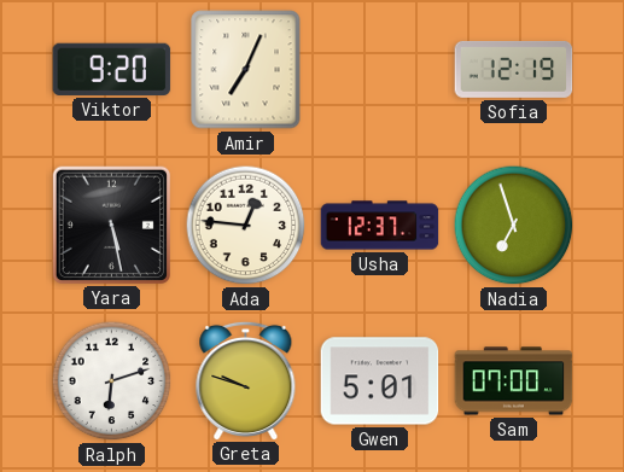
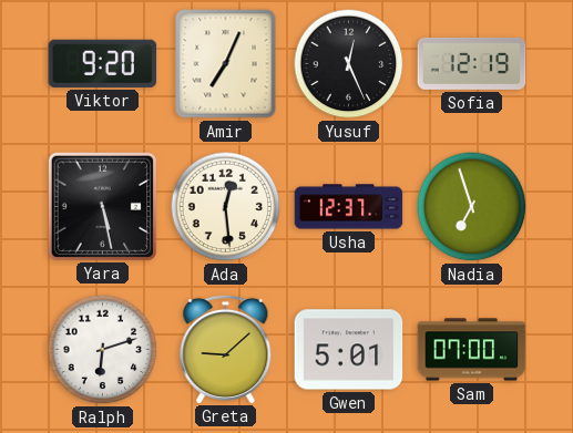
Yusuf: none -> 12:26
Ada: 12:46 -> 12:29
Greta: 9:48 -> 9:08
